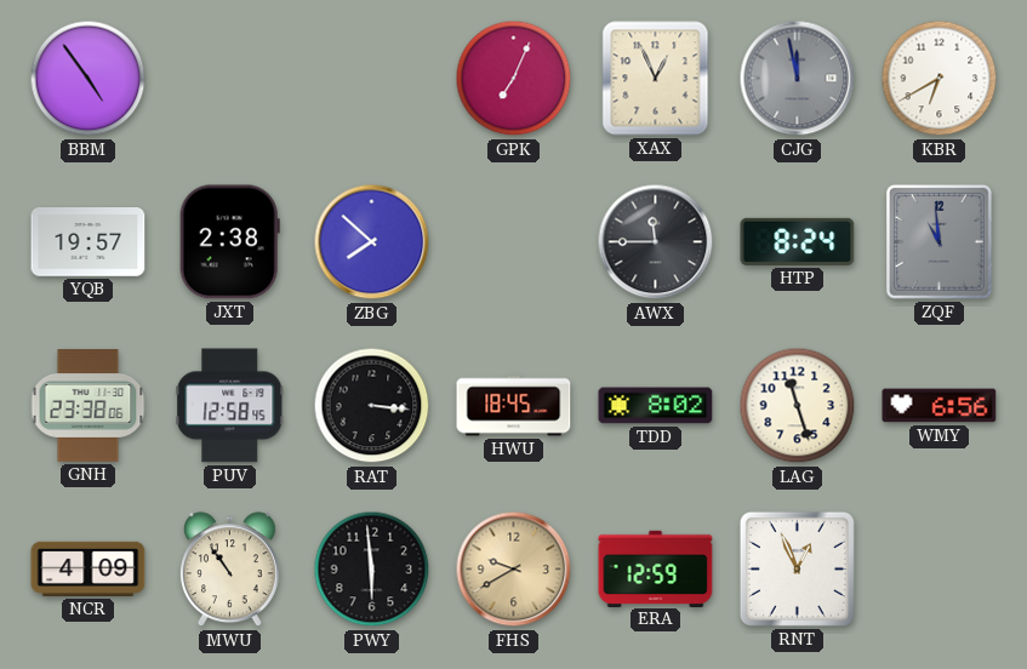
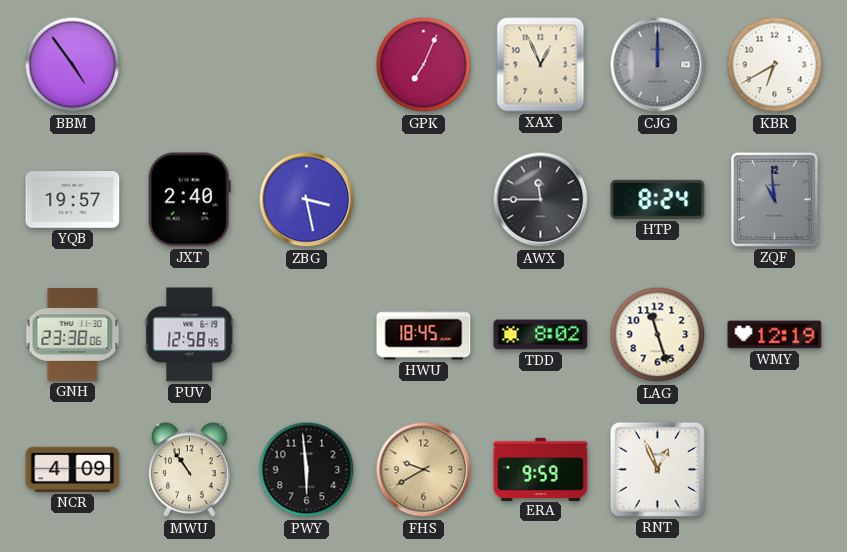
CJG: 11:58 -> 12:00
JXT: 2:38 -> 2:40
ZBG: 7:52 -> 3:28
RAT: 3:16 -> none
WMY: 6:56 -> 12:19
ERA: 12:59 -> 9:59
